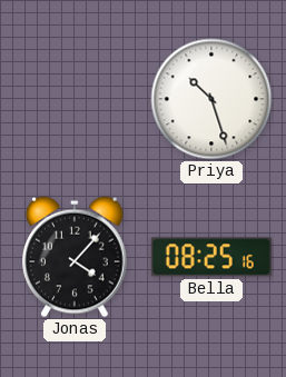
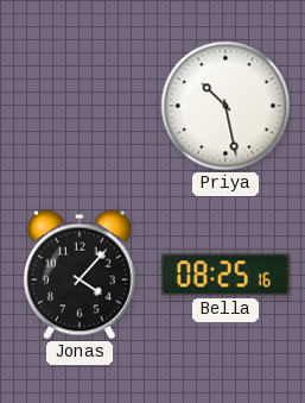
Priya: 10:27 -> 10:28
